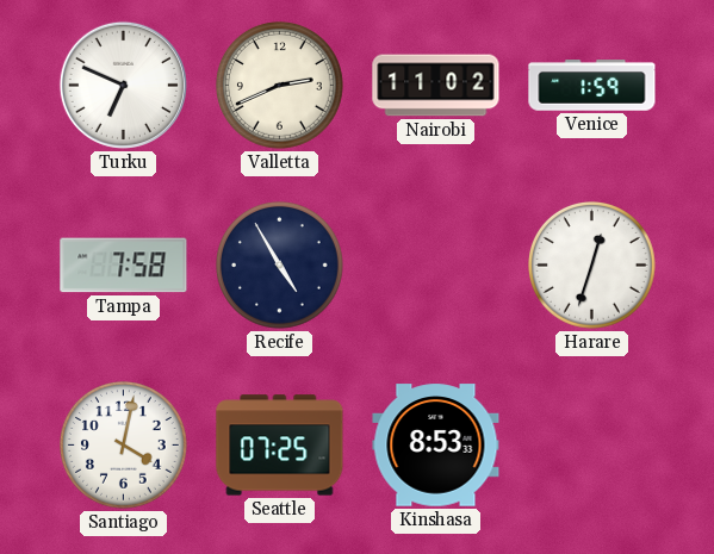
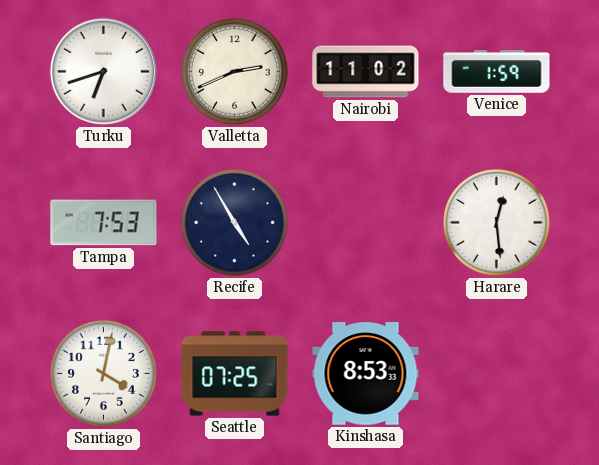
Turku: 6:49 -> 6:42
Tampa: 7:58 -> 7:53
Harare: 12:33 -> 12:29
